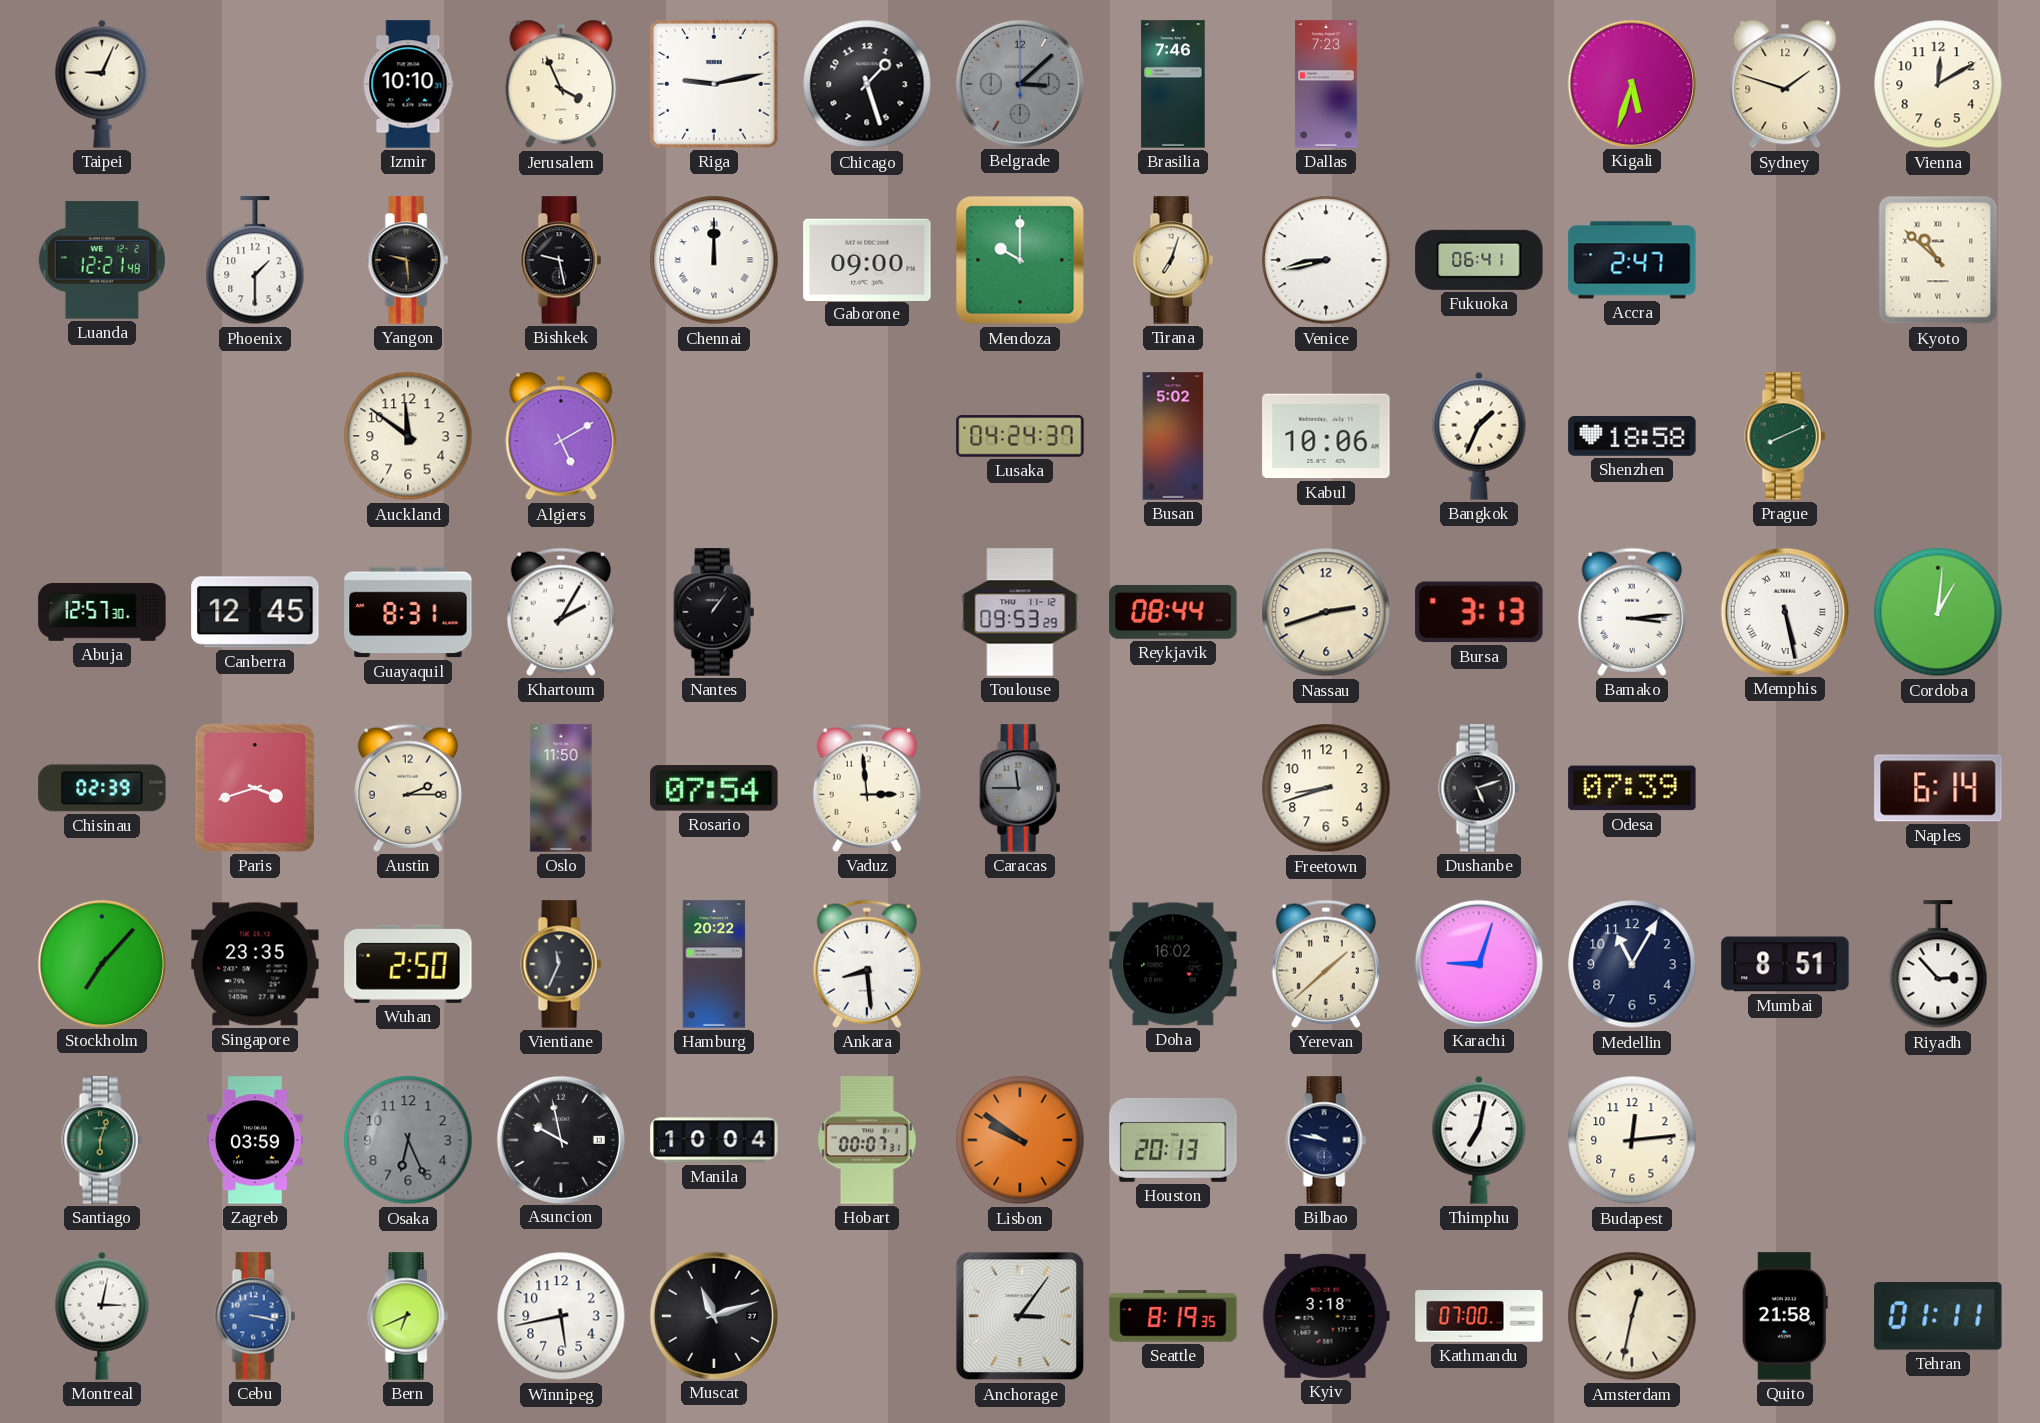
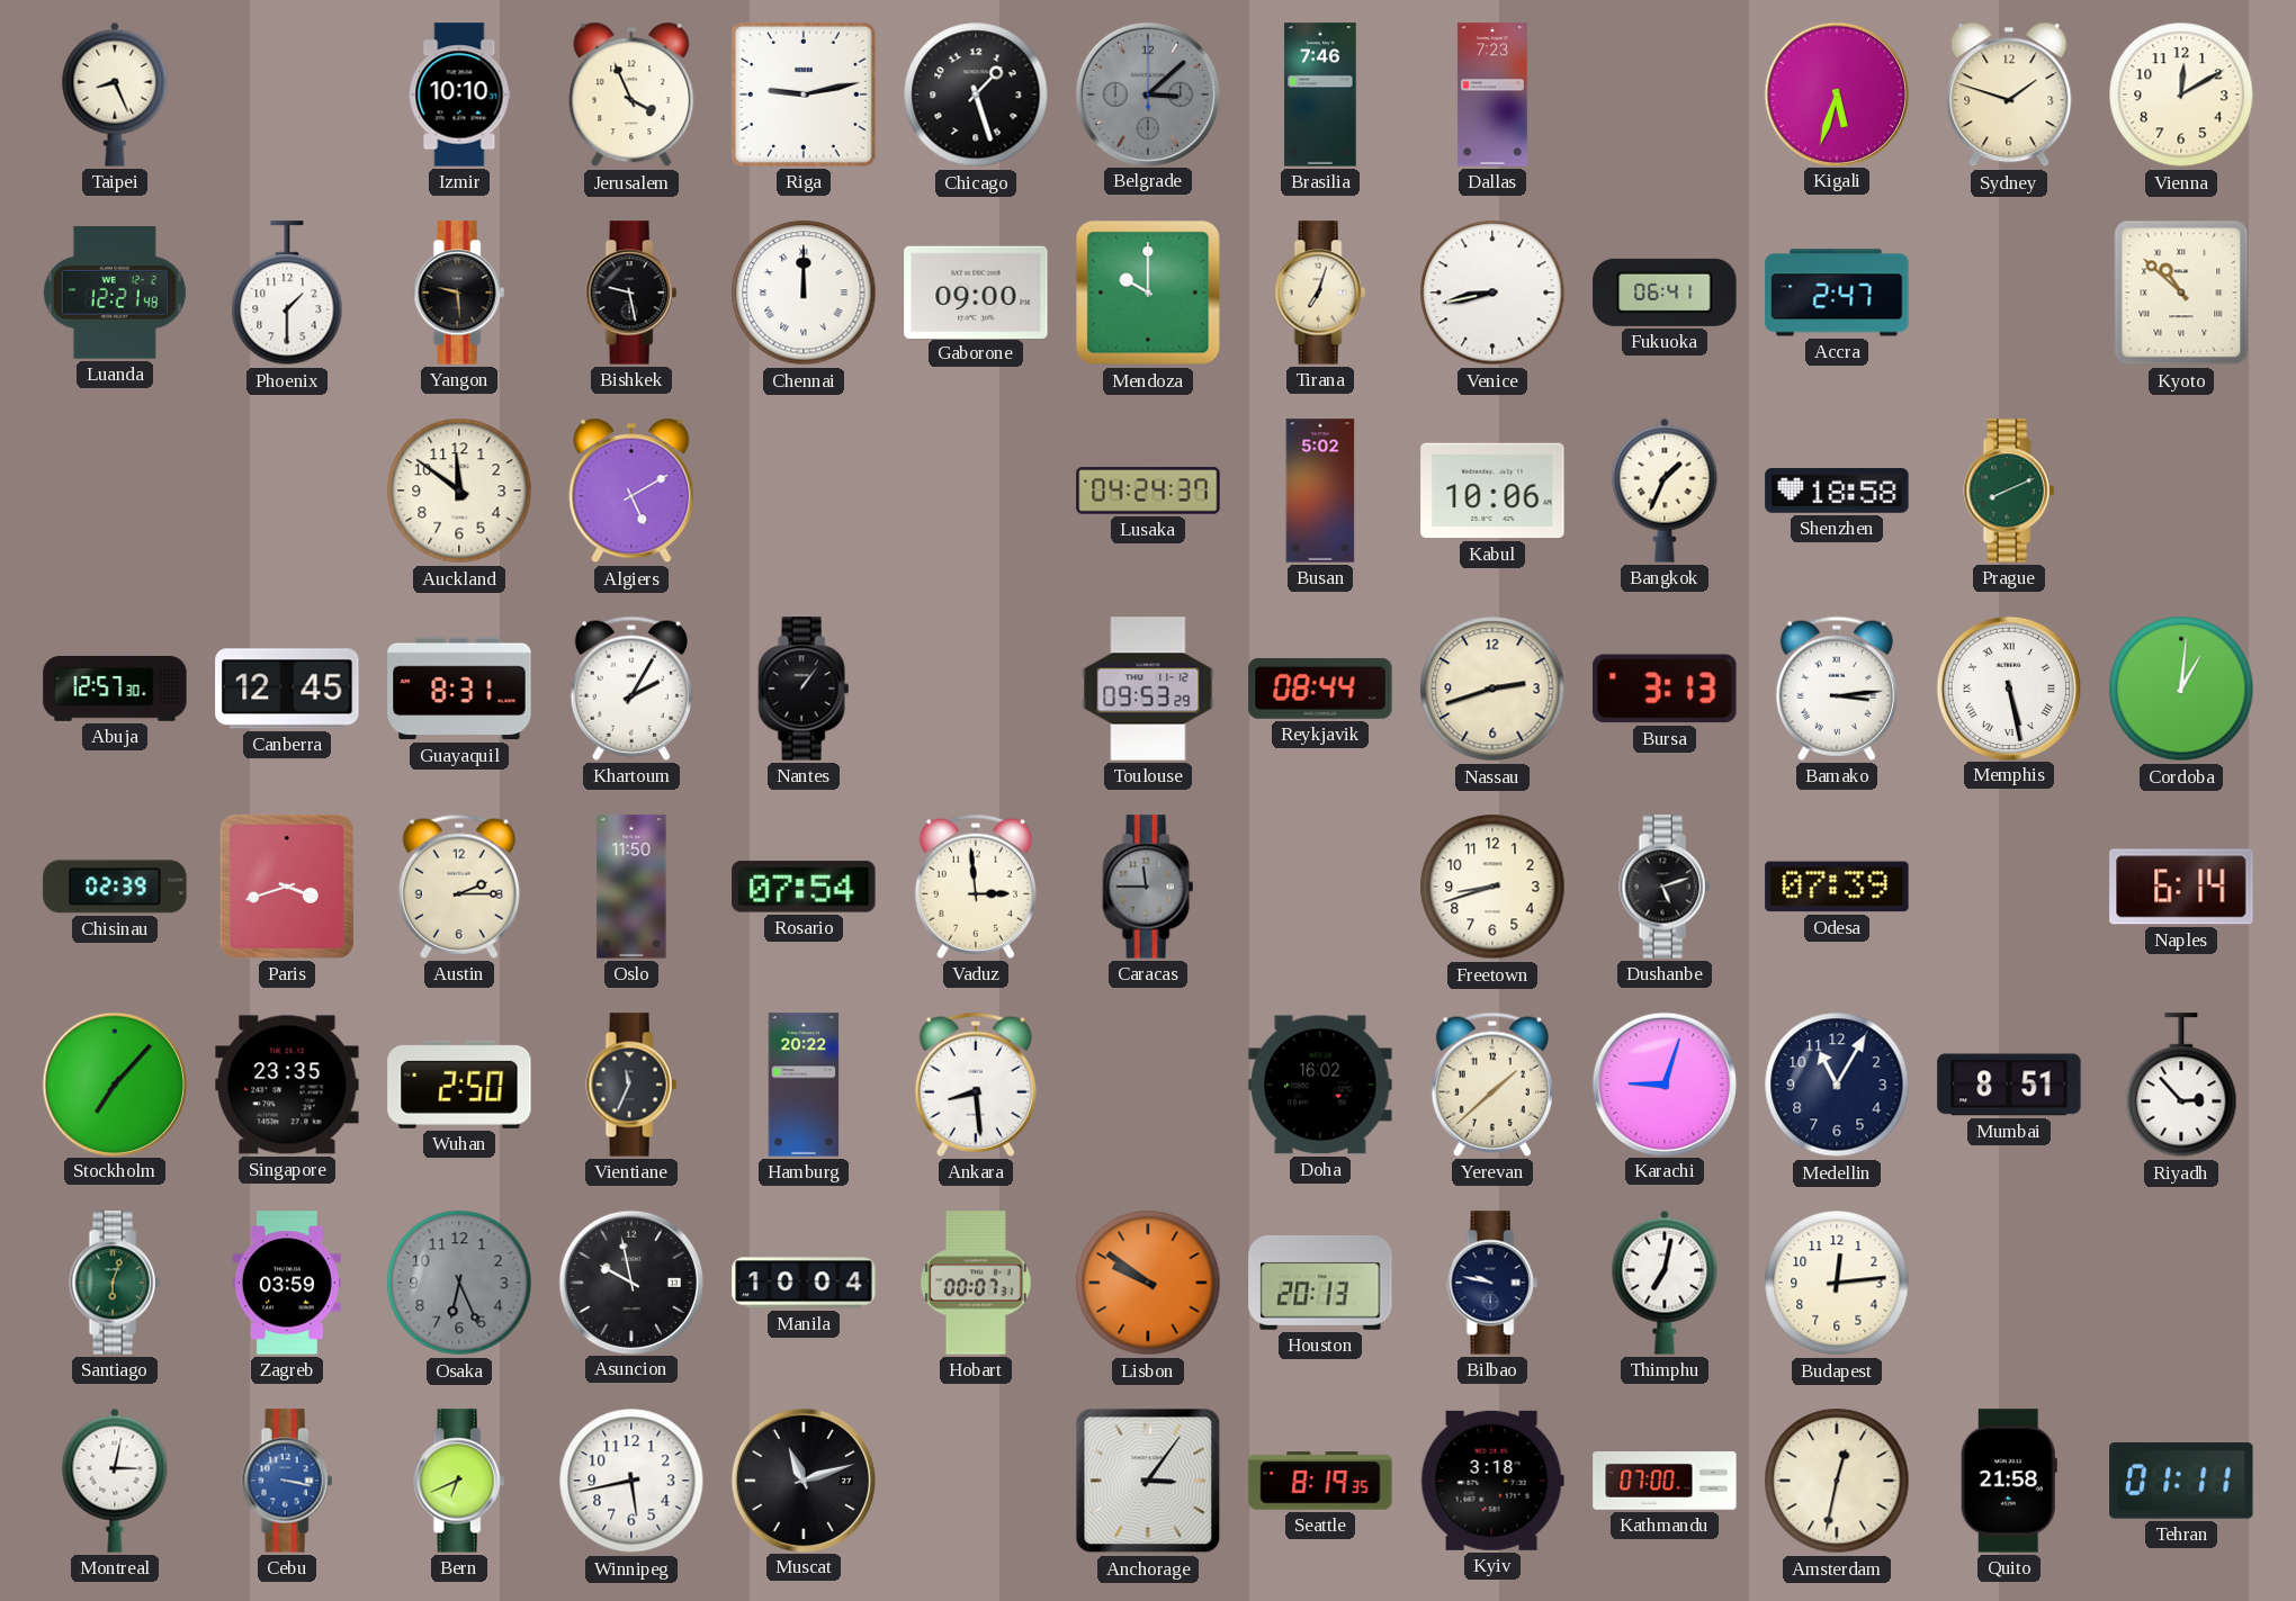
Taipei: 9:04 -> 8:26
